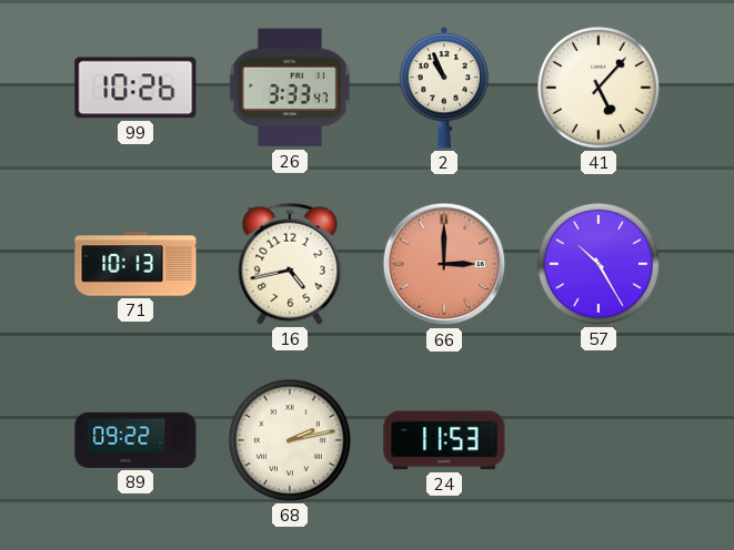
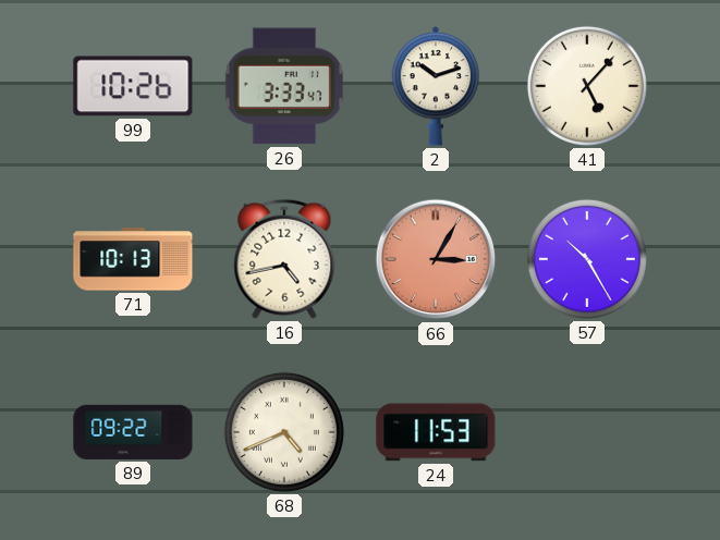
2: 10:56 -> 10:12
66: 3:00 -> 3:05
68: 2:13 -> 4:41
